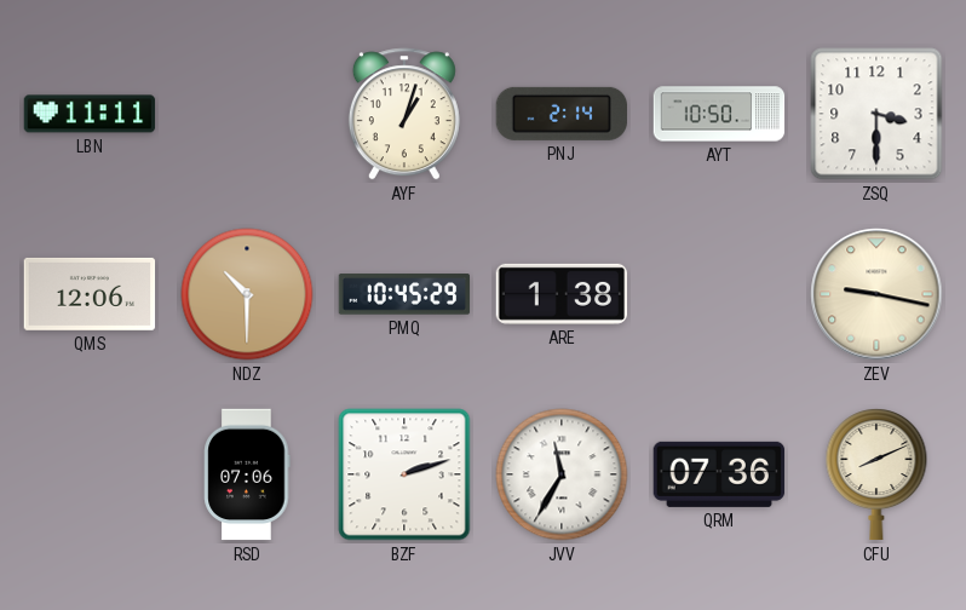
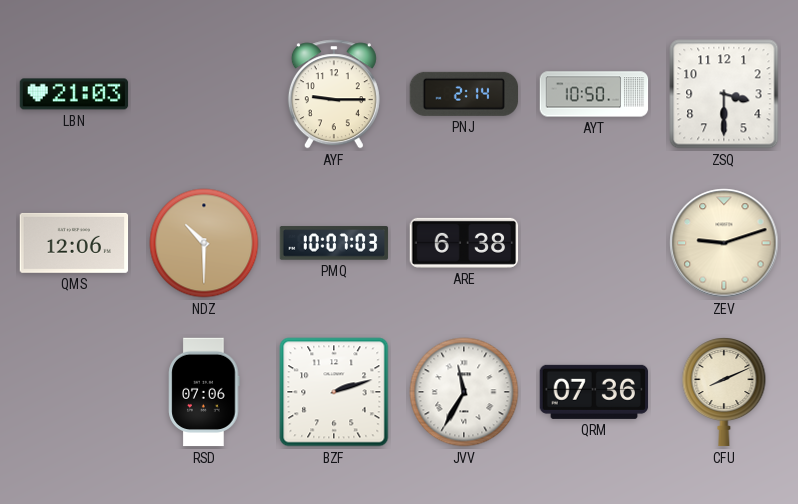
LBN: 11:11 -> 21:03
AYF: 1:03 -> 9:15
PMQ: 10:45 -> 10:07
ARE: 1:38 -> 6:38
ZEV: 9:17 -> 9:12
